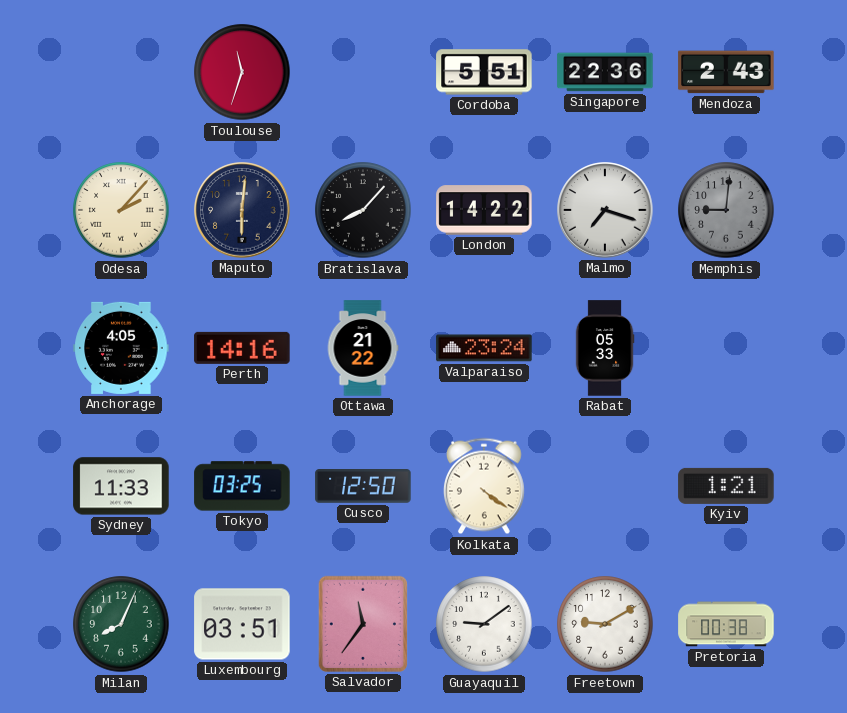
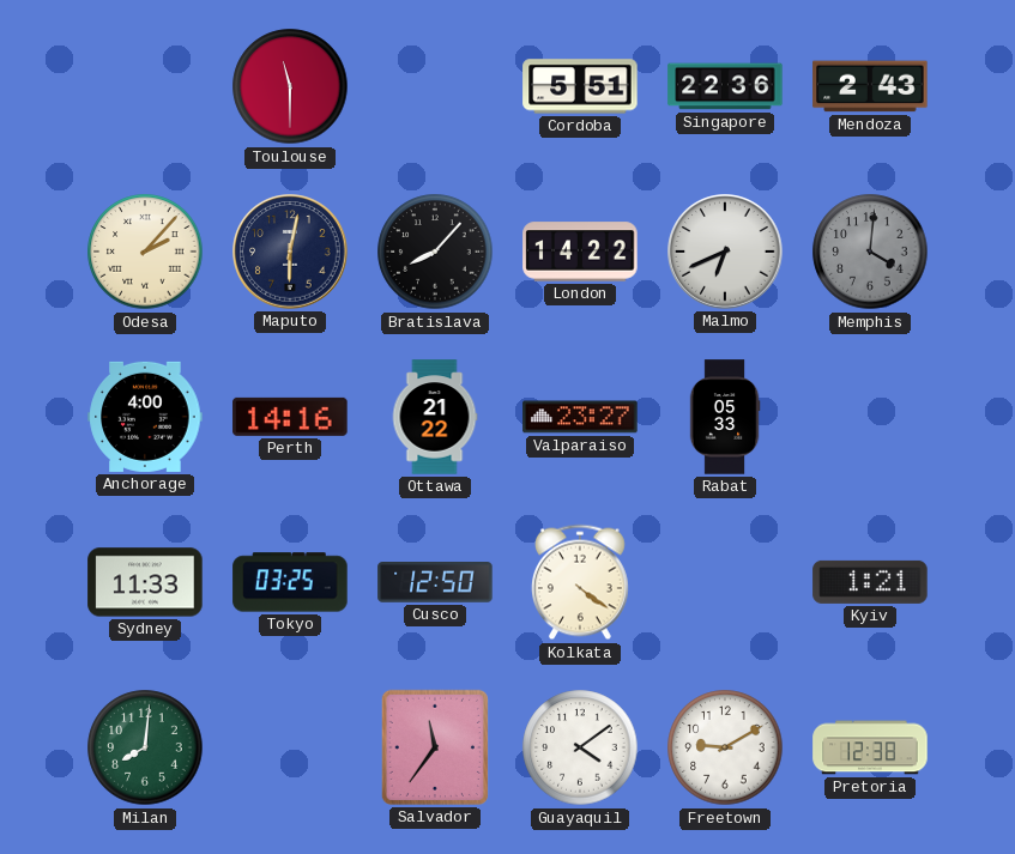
Toulouse: 11:33 -> 11:30
Maputo: 6:01 -> 6:02
Malmo: 7:18 -> 6:41
Memphis: 9:01 -> 4:01
Anchorage: 4:05 -> 4:00
Valparaiso: 23:24 -> 23:27
Milan: 8:04 -> 8:01
Luxembourg: 03:51 -> none
Guayaquil: 9:09 -> 4:09
Pretoria: 00:38 -> 12:38
